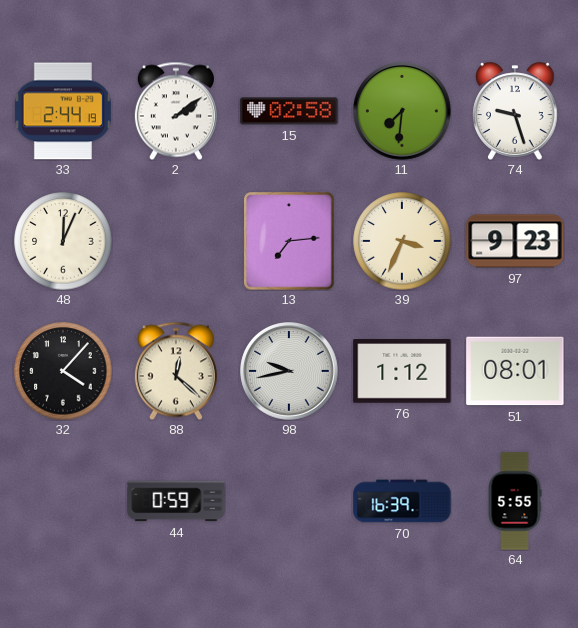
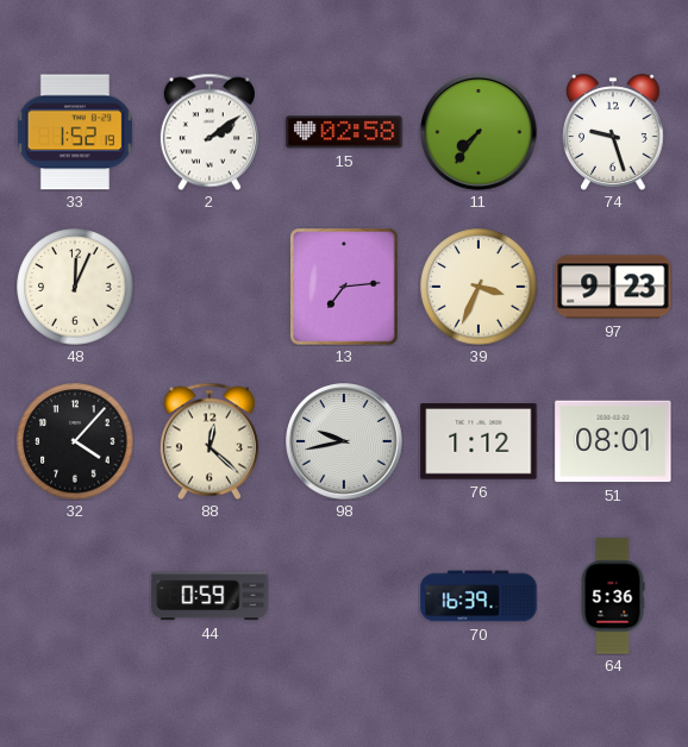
33: 2:44 -> 1:52
11: 7:31 -> 7:36
64: 5:55 -> 5:36
